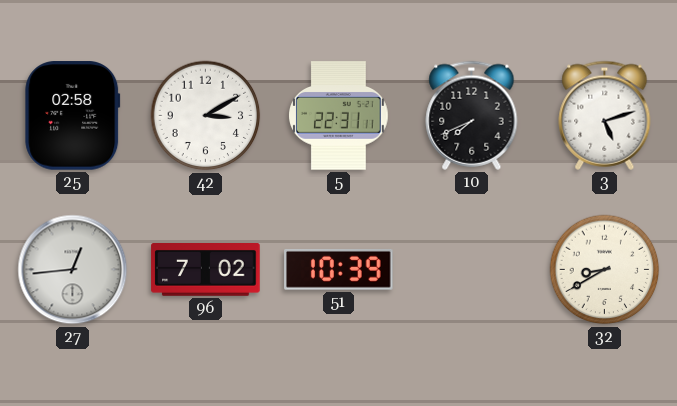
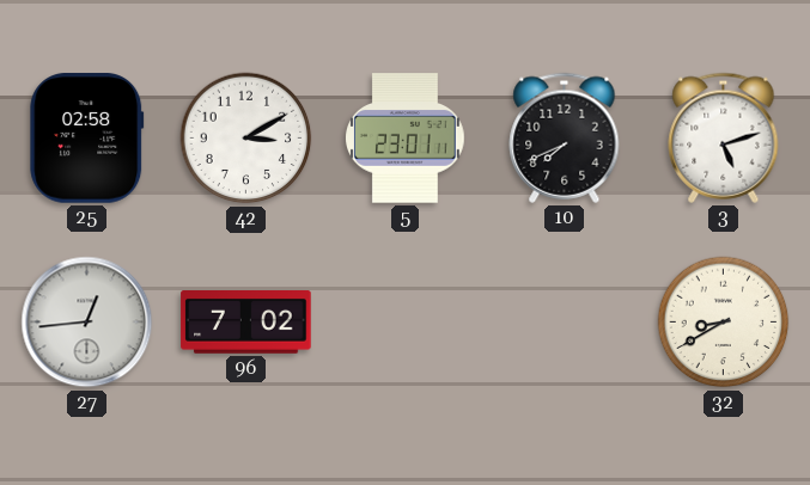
5: 22:31 -> 23:01
51: 10:39 -> none
